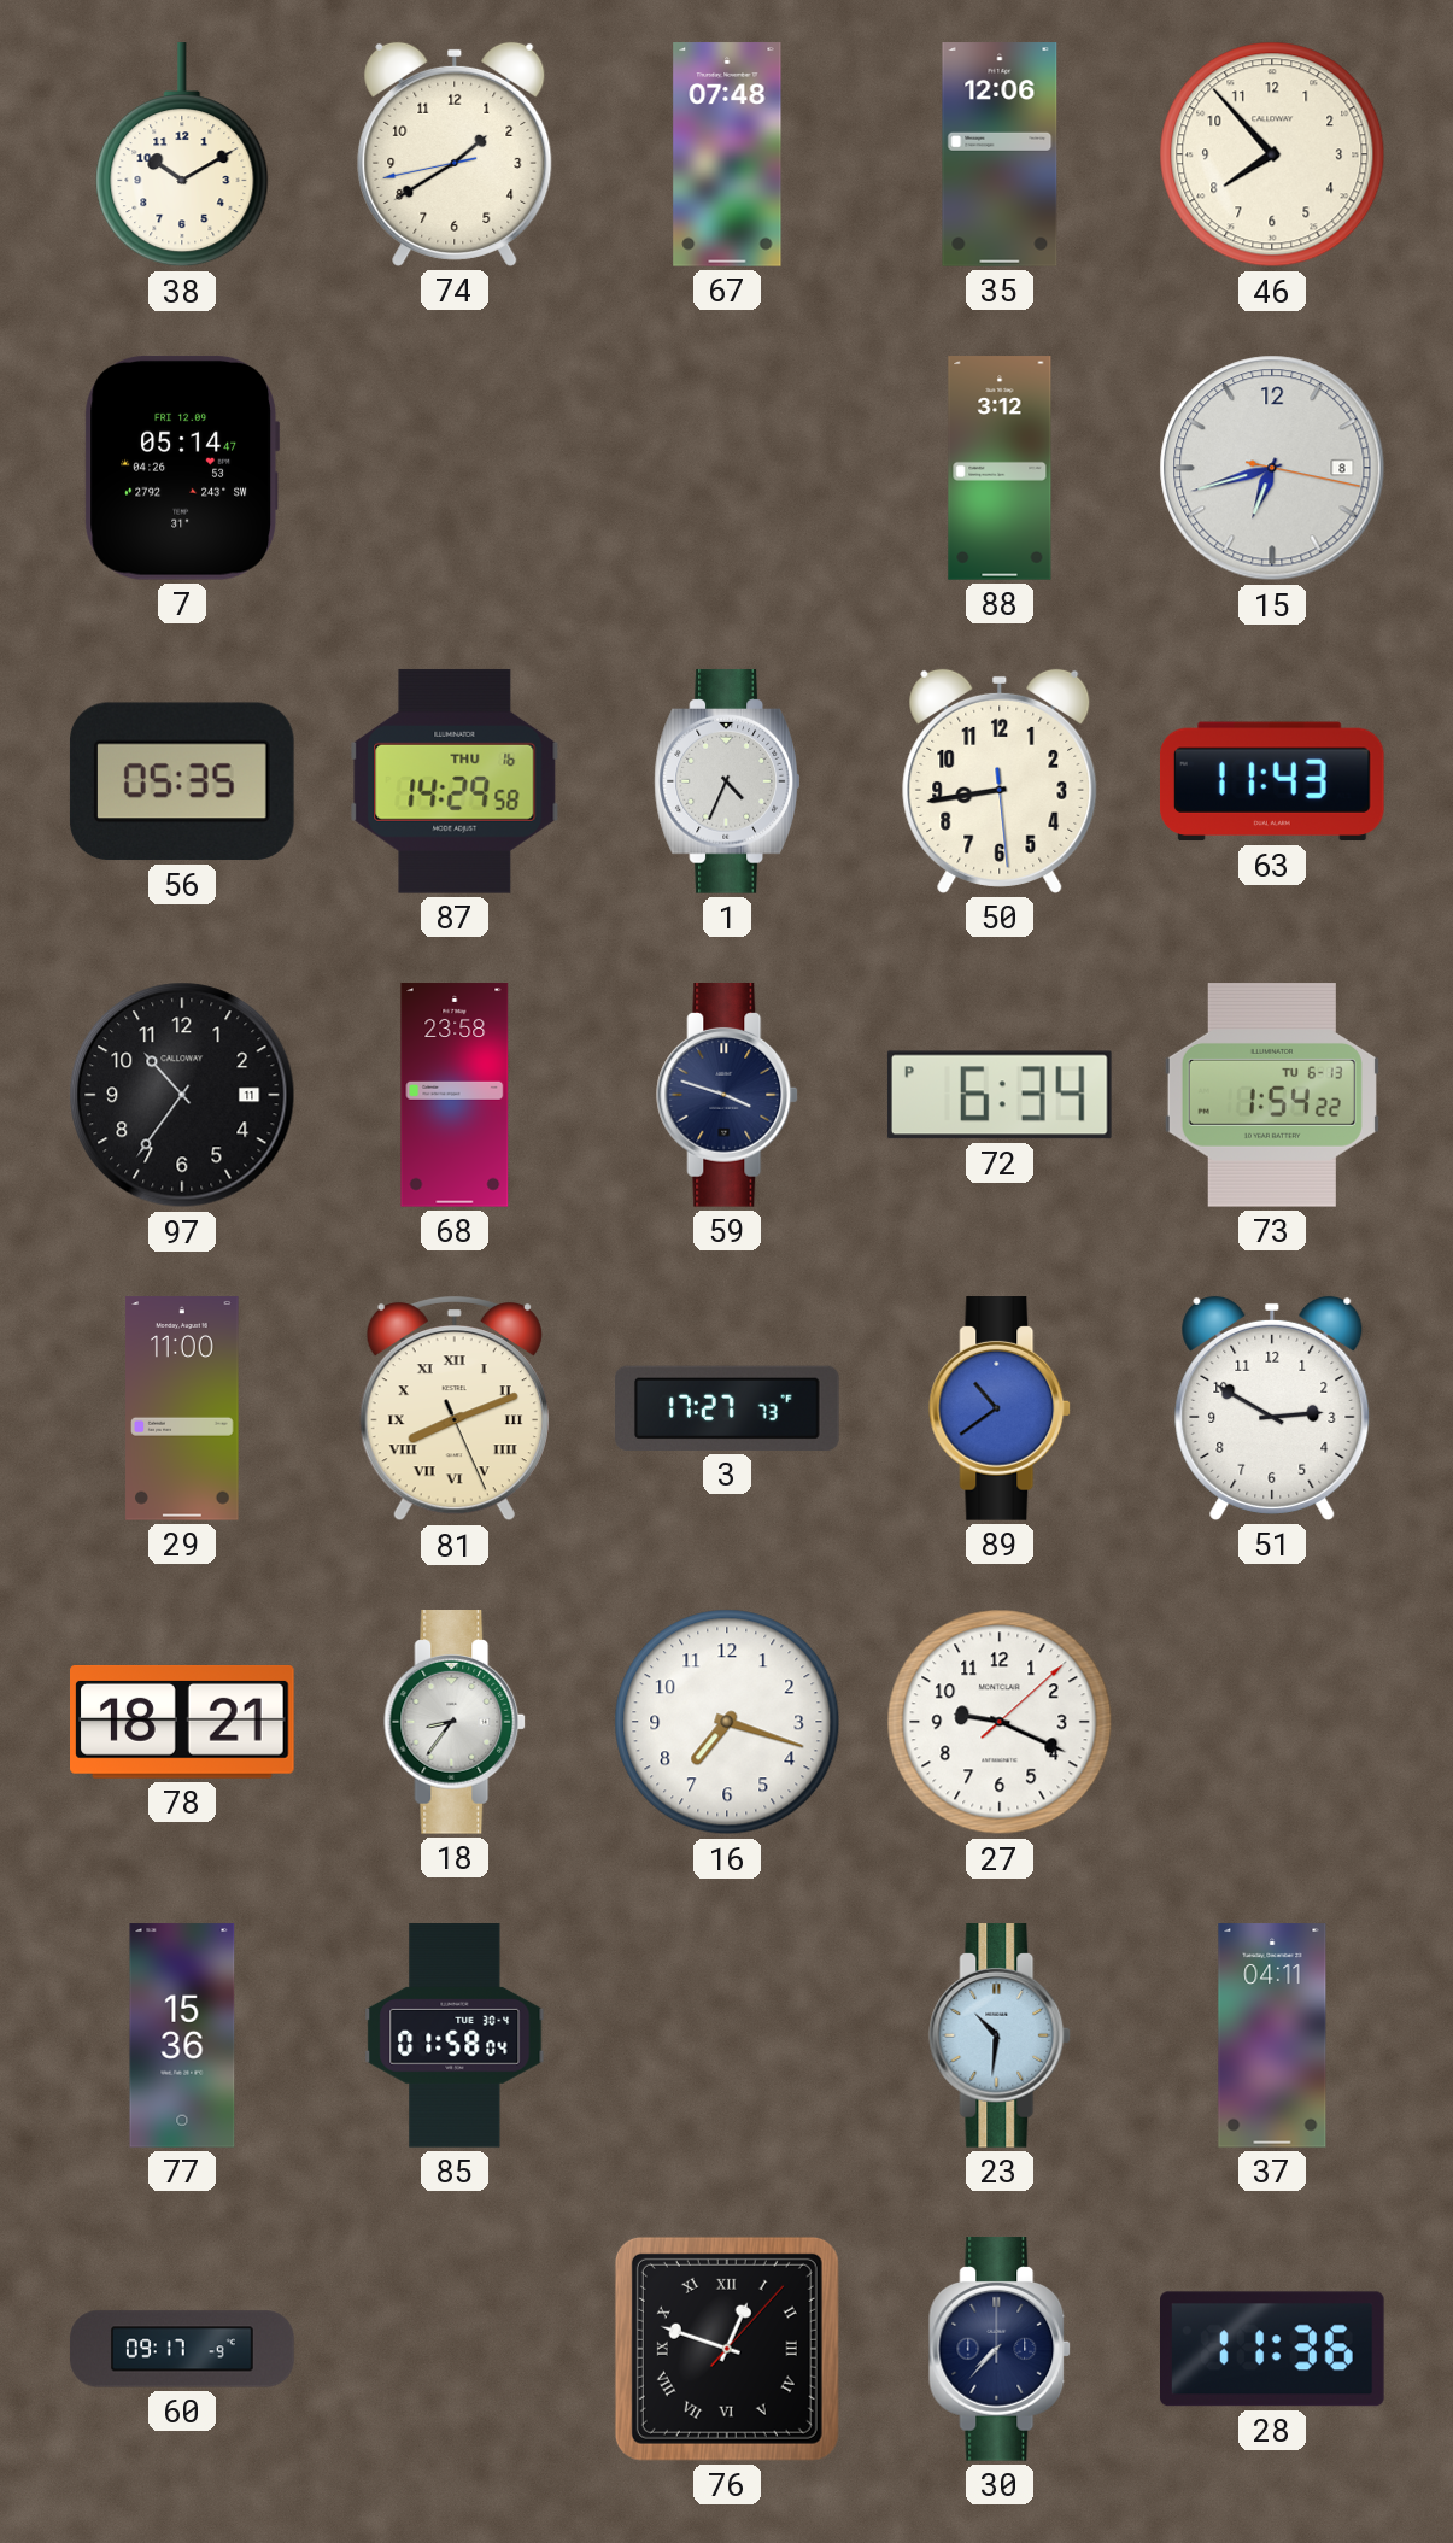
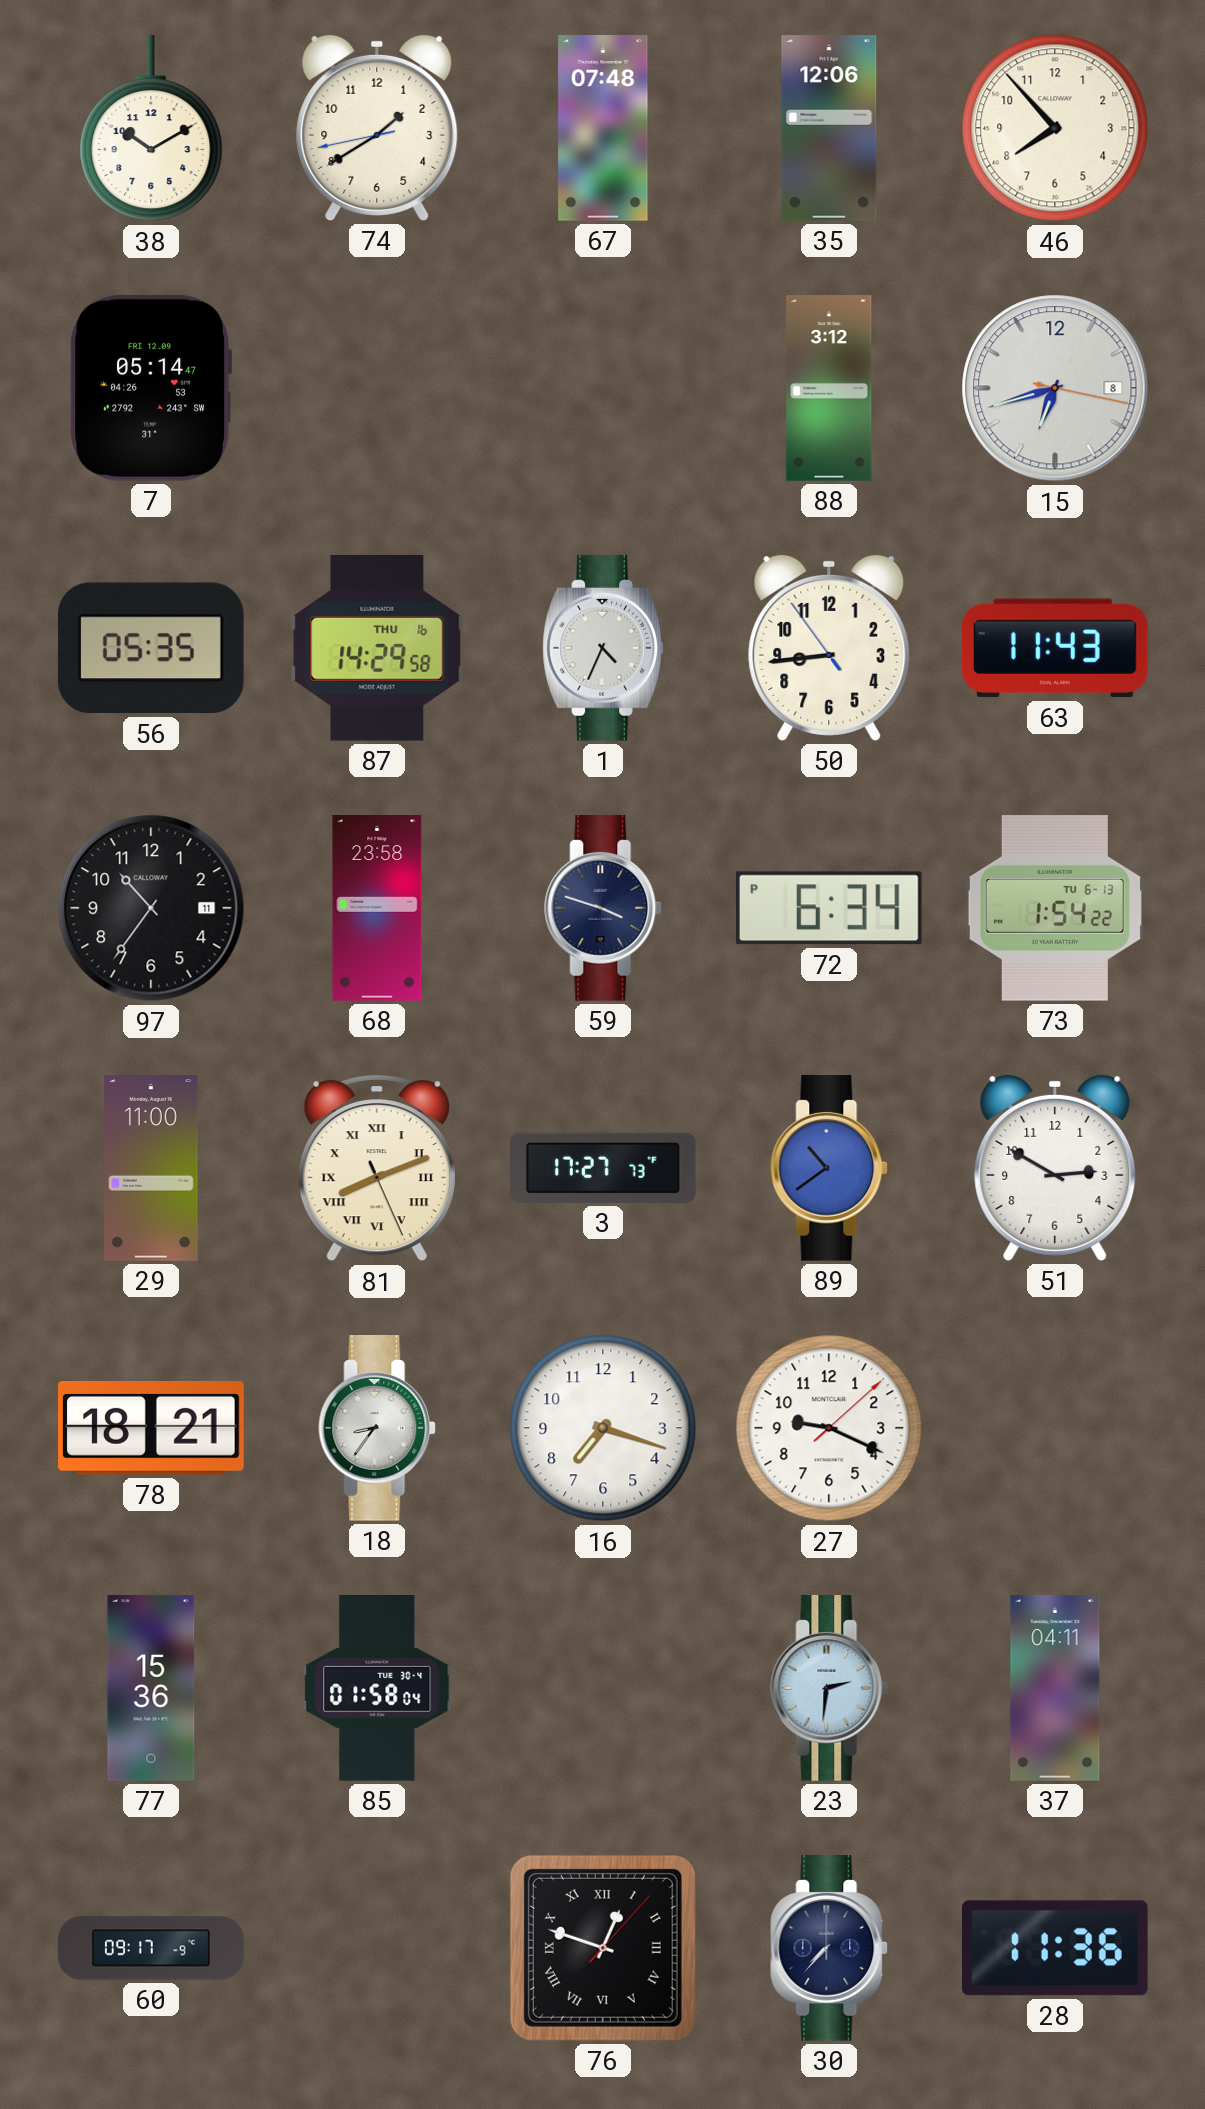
50: 8:43:29 -> 8:43:54
23: 10:31 -> 2:31
